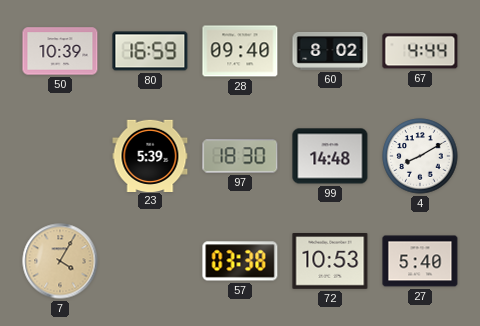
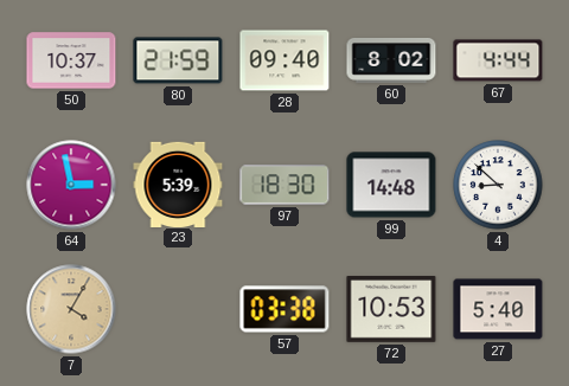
50: 10:39 -> 10:37
80: 16:59 -> 21:59
64: none -> 2:58
4: 8:10 -> 8:52
